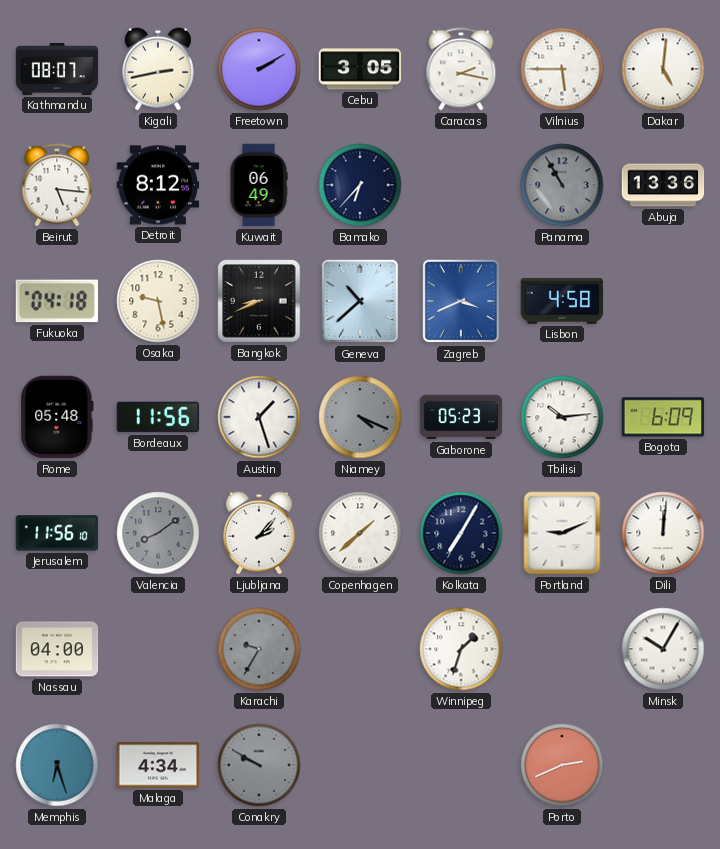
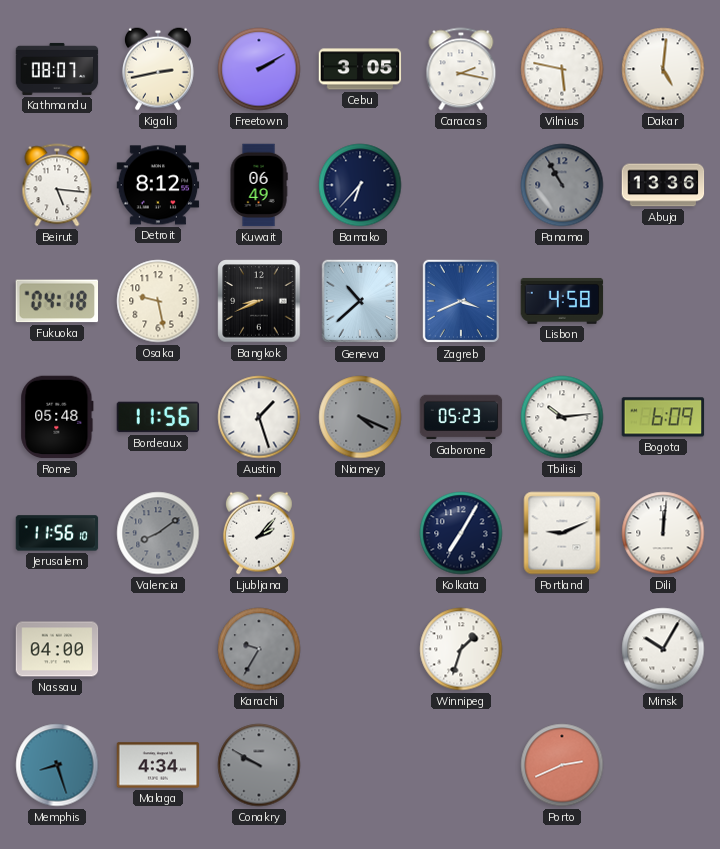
Vilnius: 5:45 -> 5:47
Copenhagen: 1:38 -> none
Memphis: 6:27 -> 8:27
